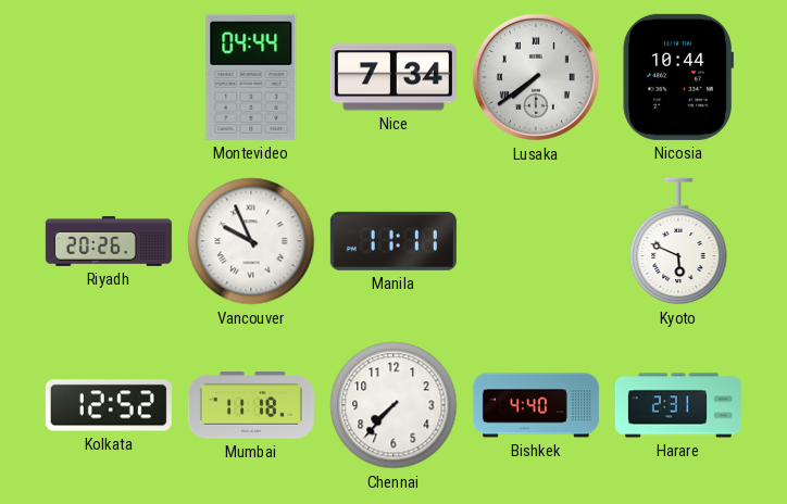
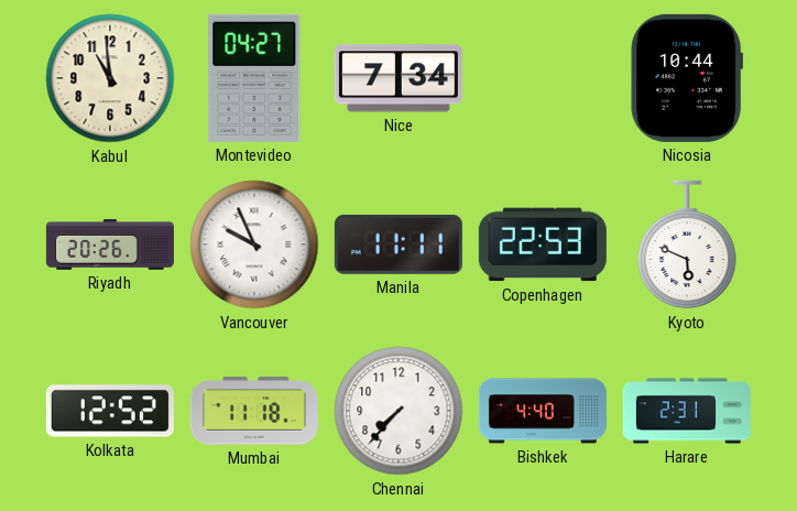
Kabul: none -> 10:59
Montevideo: 04:44 -> 04:27
Lusaka: 7:39 -> none
Copenhagen: none -> 22:53
